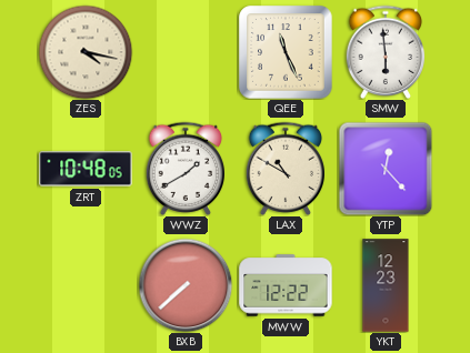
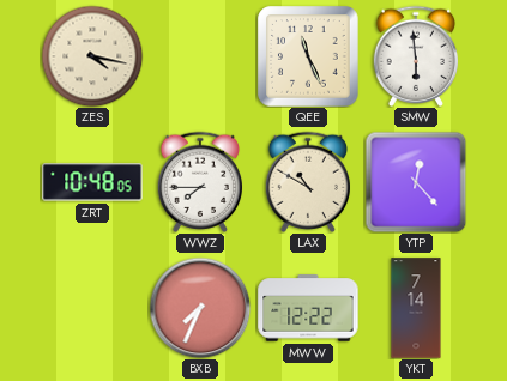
WWZ: 1:40 -> 7:45
BXB: 7:38 -> 7:34
YKT: 12:23 -> 7:14
